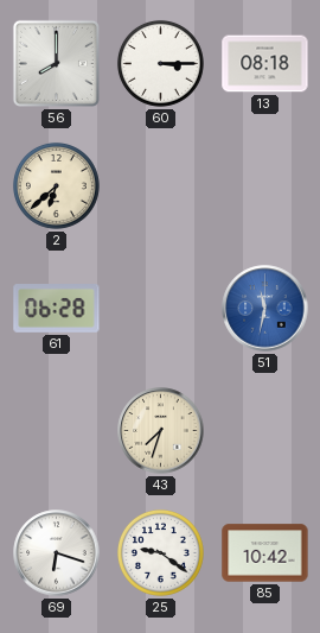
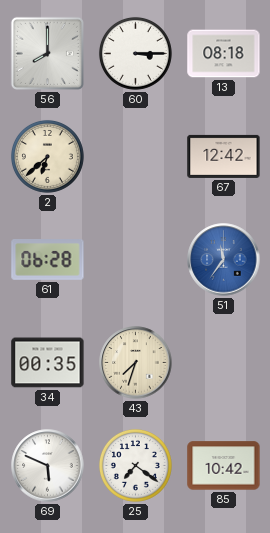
67: none -> 12:42
51: 11:32 -> 11:36
34: none -> 00:35
69: 6:18 -> 5:49
25: 9:21 -> 7:21
